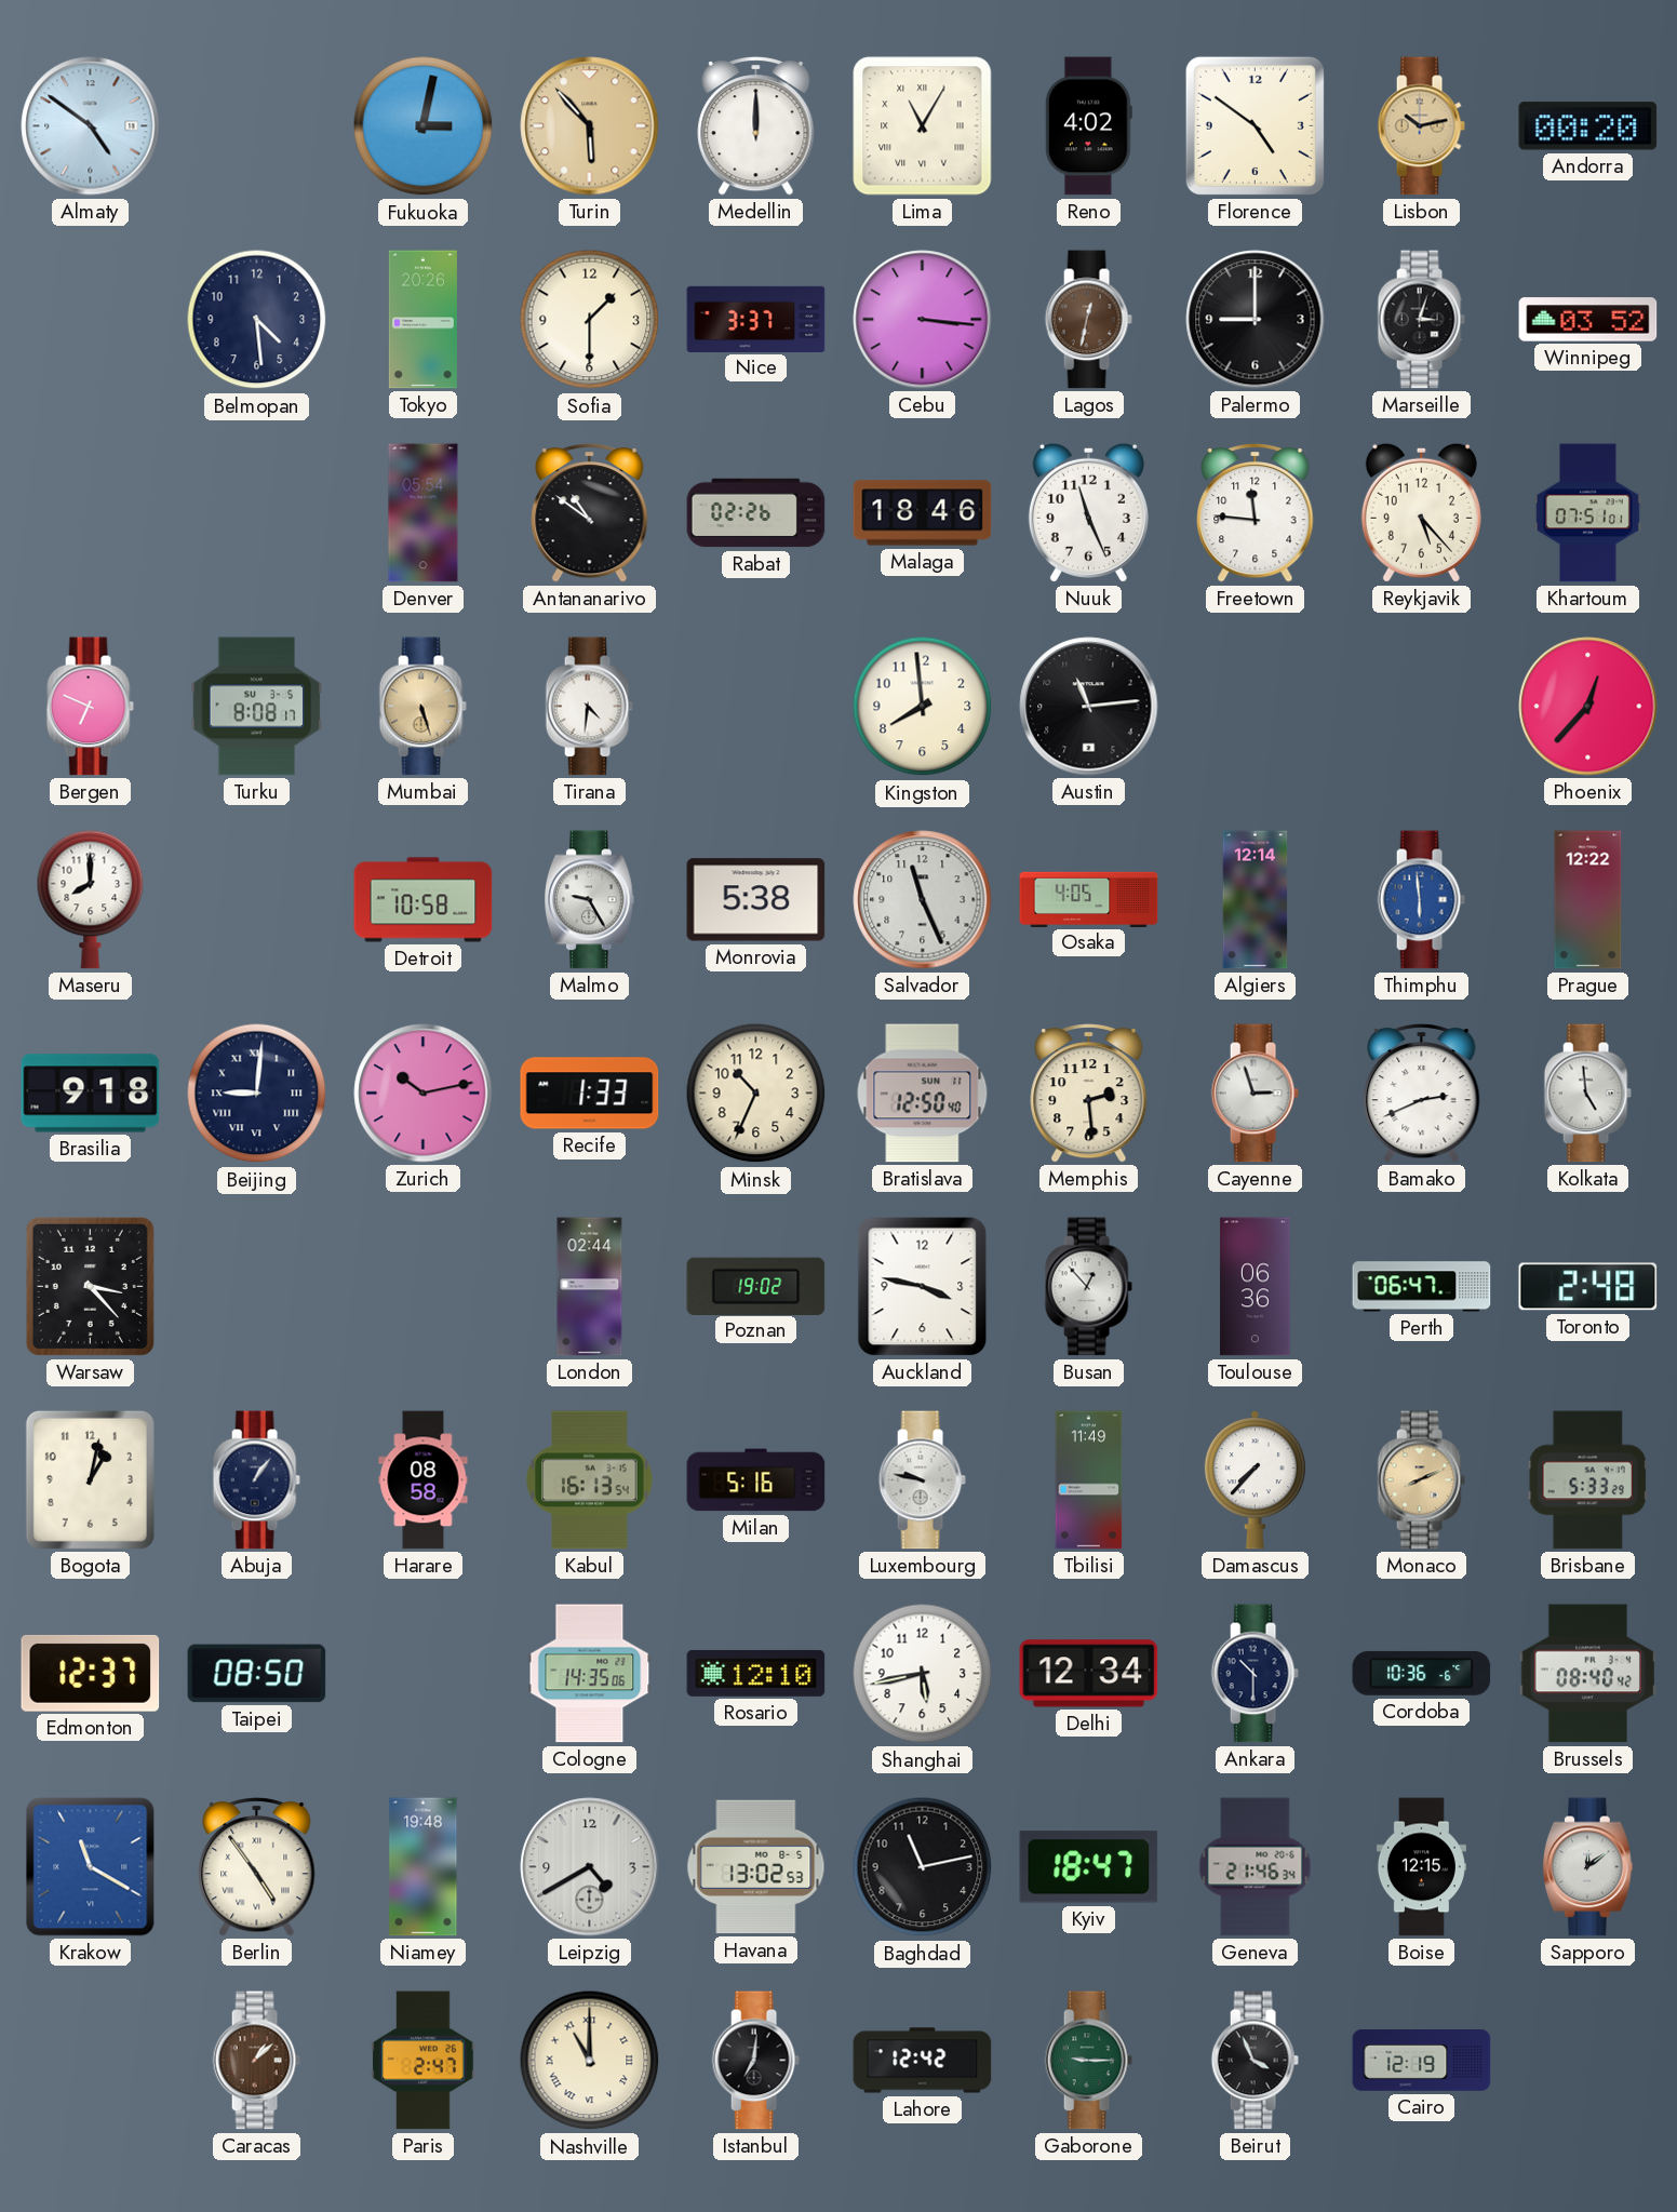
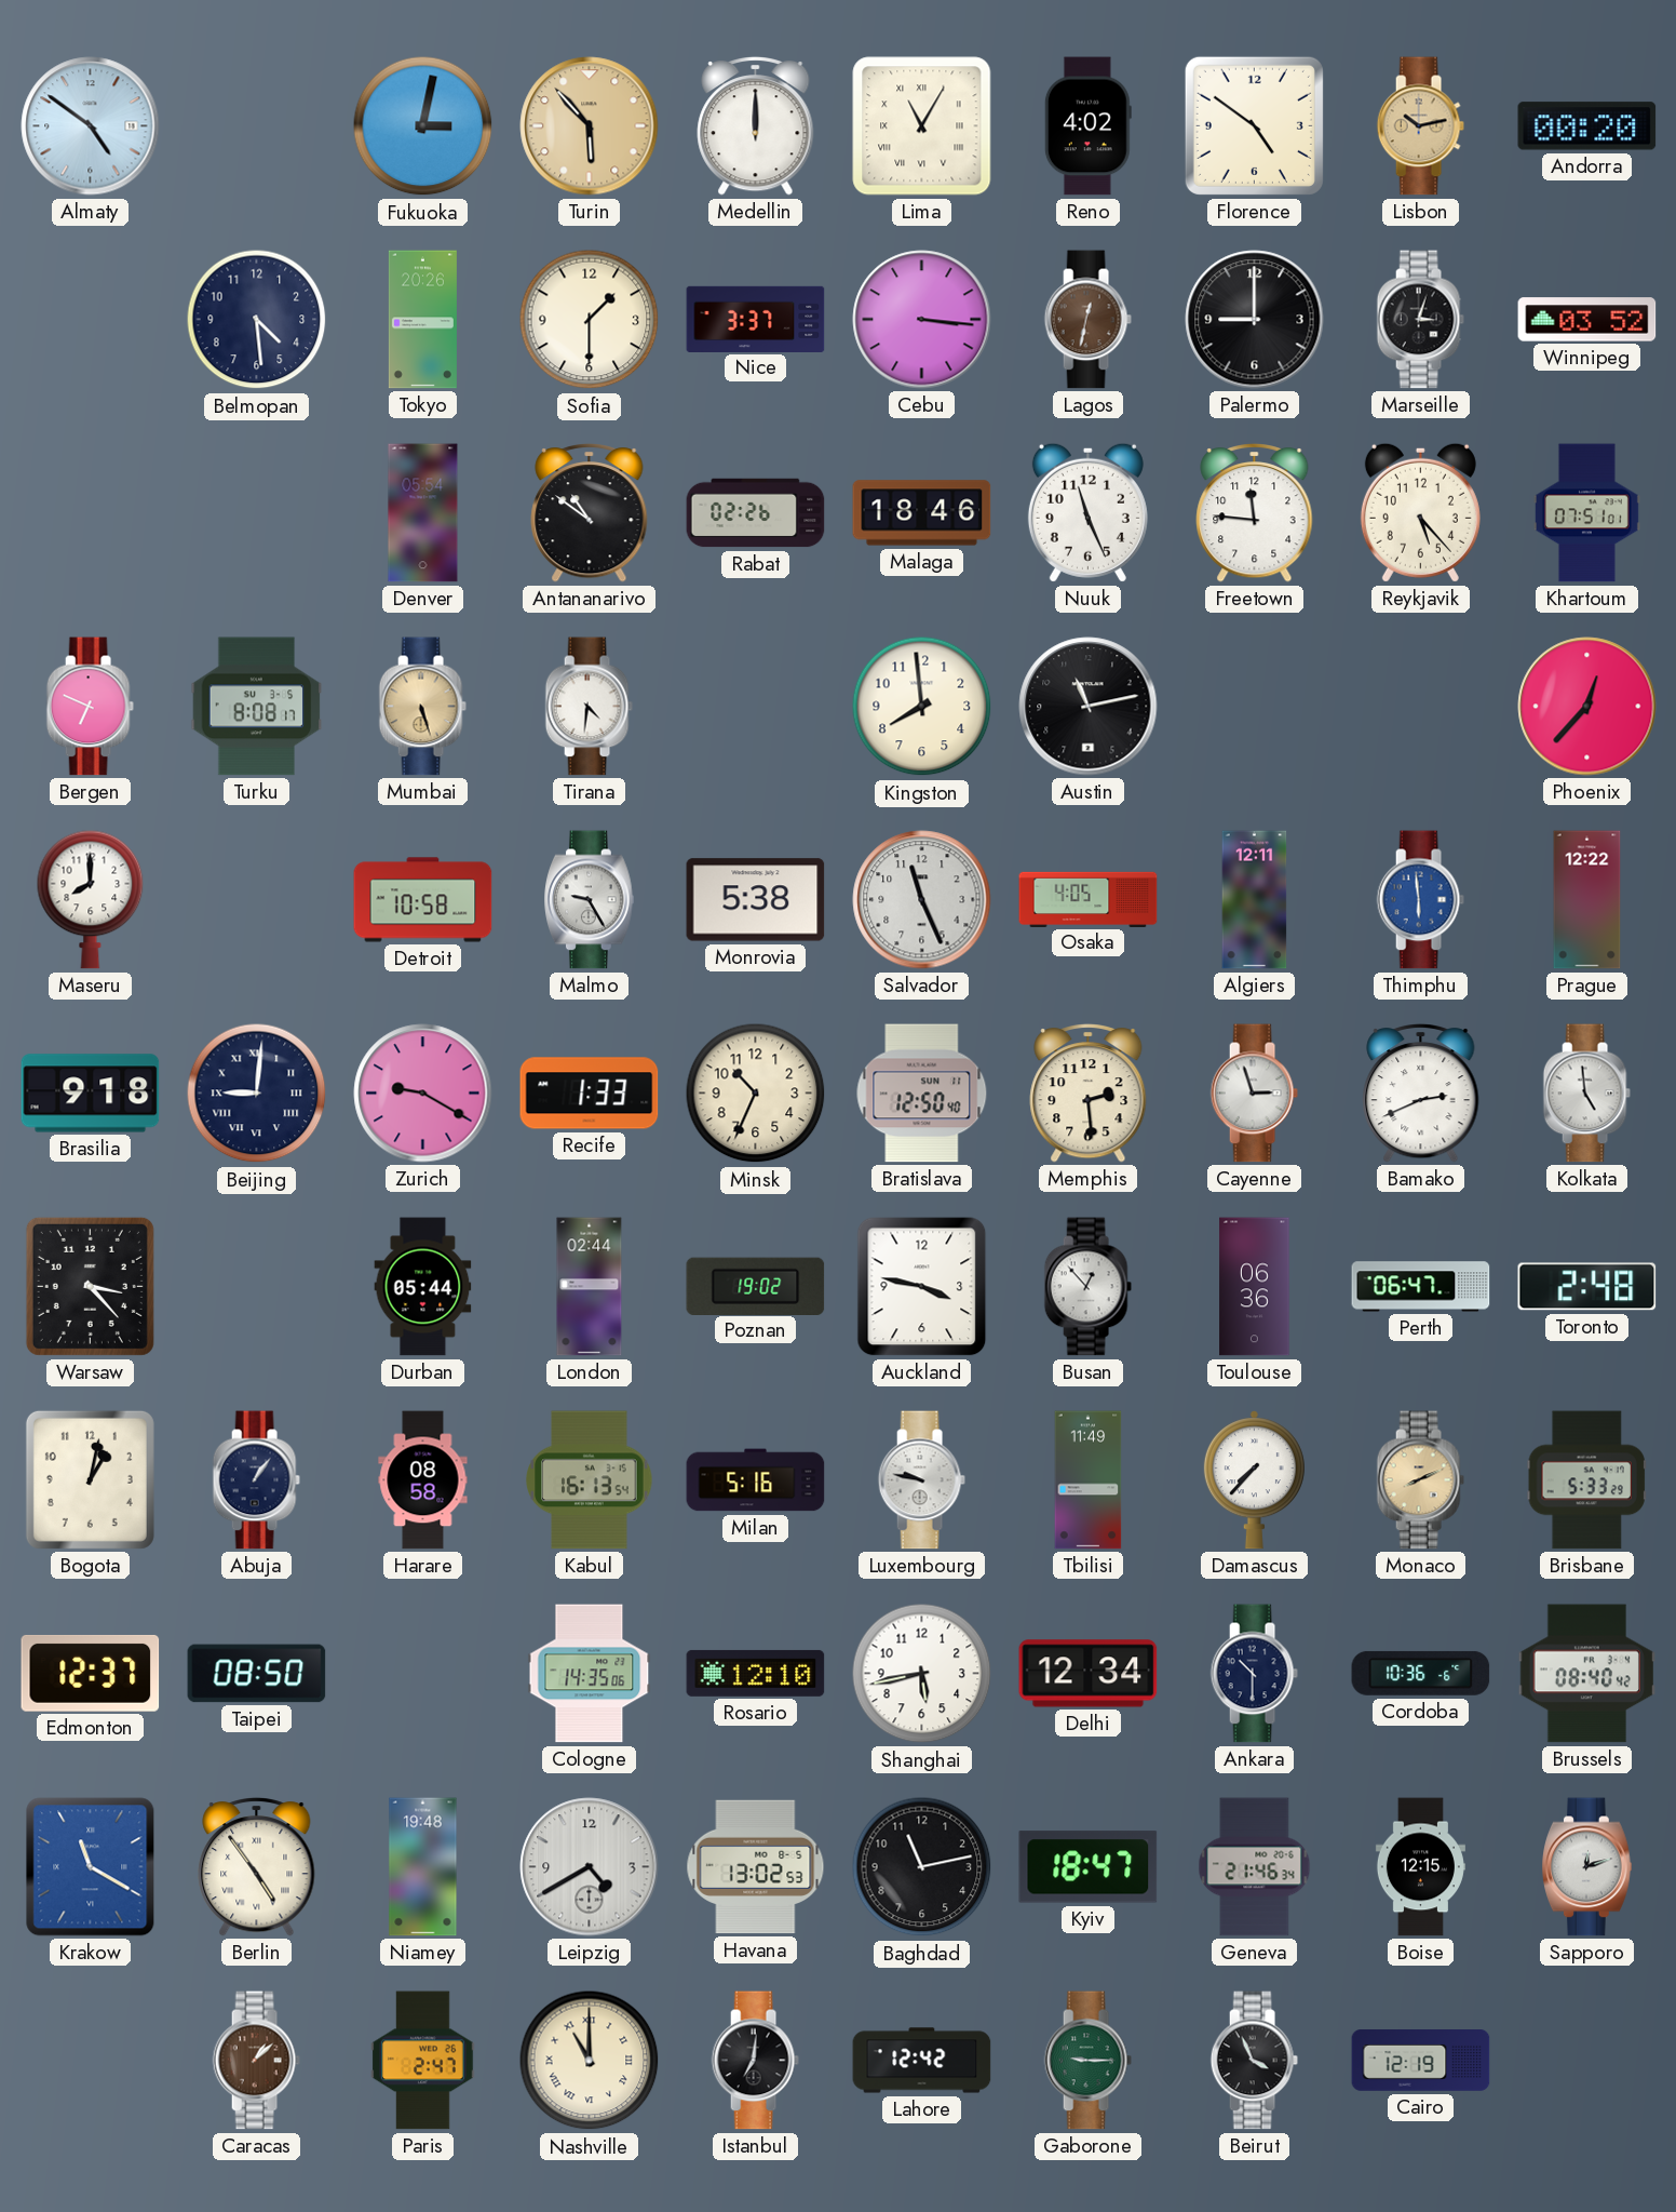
Austin: 11:14 -> 11:13
Algiers: 12:14 -> 12:11
Zurich: 10:13 -> 9:20
Durban: none -> 05:44
Sapporo: 12:09 -> 12:12
